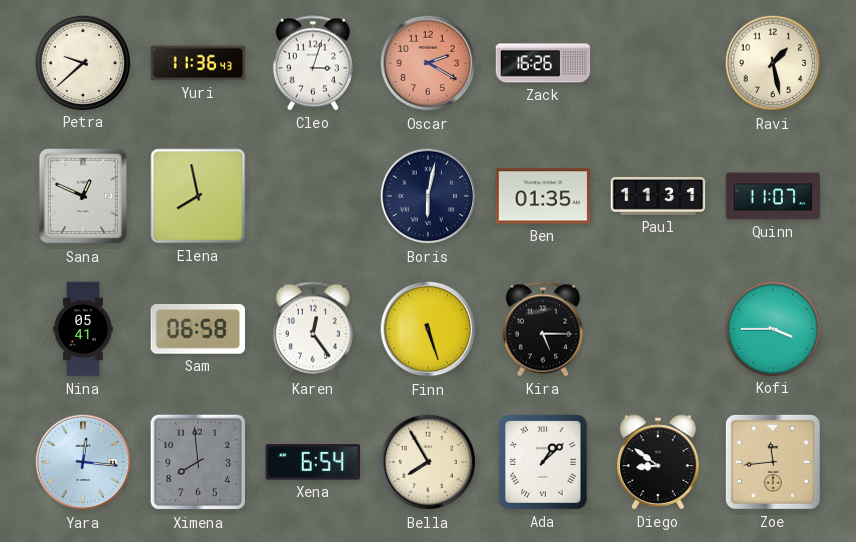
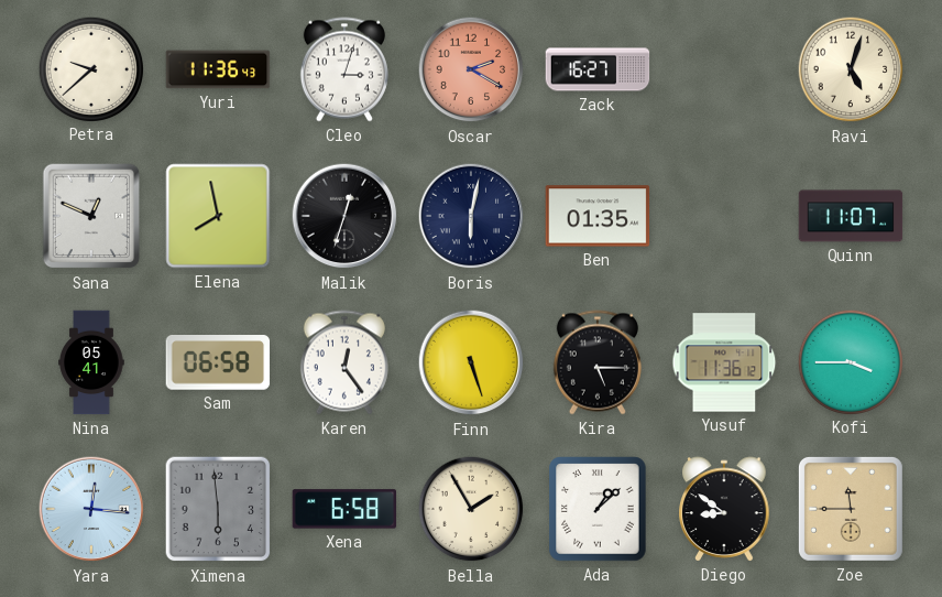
Zack: 16:26 -> 16:27
Ravi: 1:28 -> 5:03
Malik: none -> 12:33
Paul: 11:31 -> none
Yusuf: none -> 11:36
Ximena: 7:59 -> 5:59
Xena: 6:54 -> 6:58
Bella: 7:55 -> 1:55
Zoe: 11:44 -> 11:45
